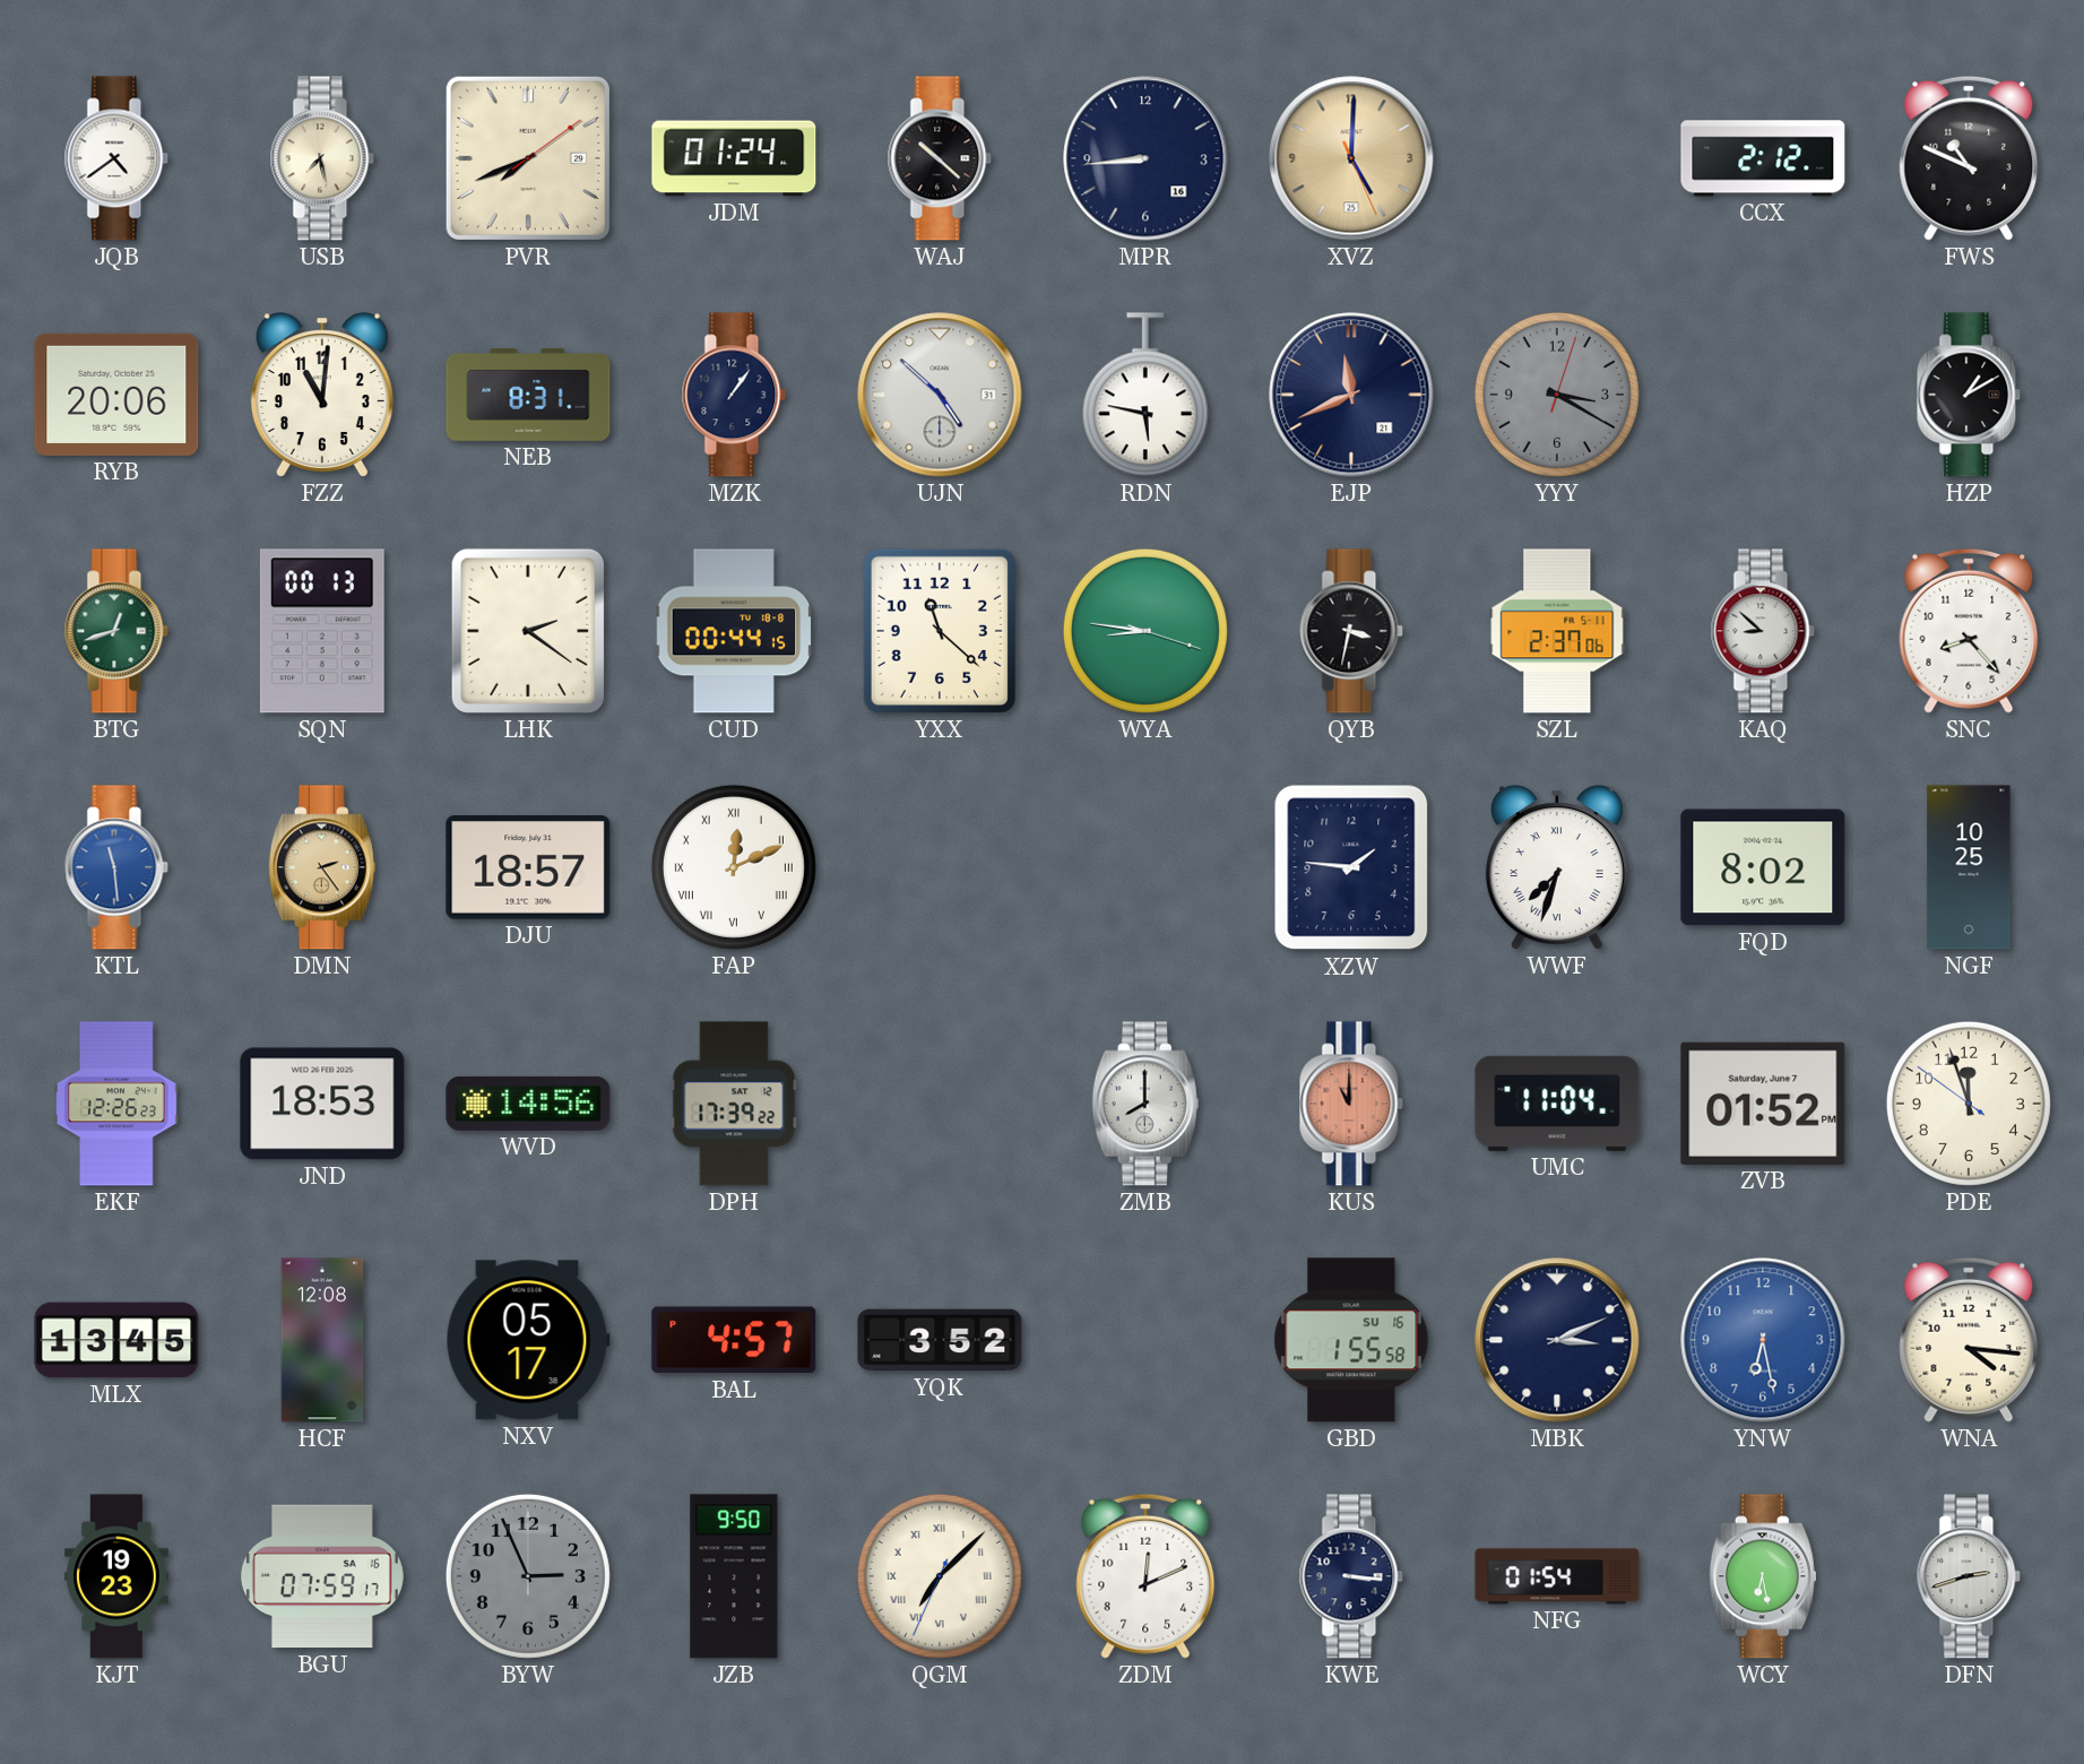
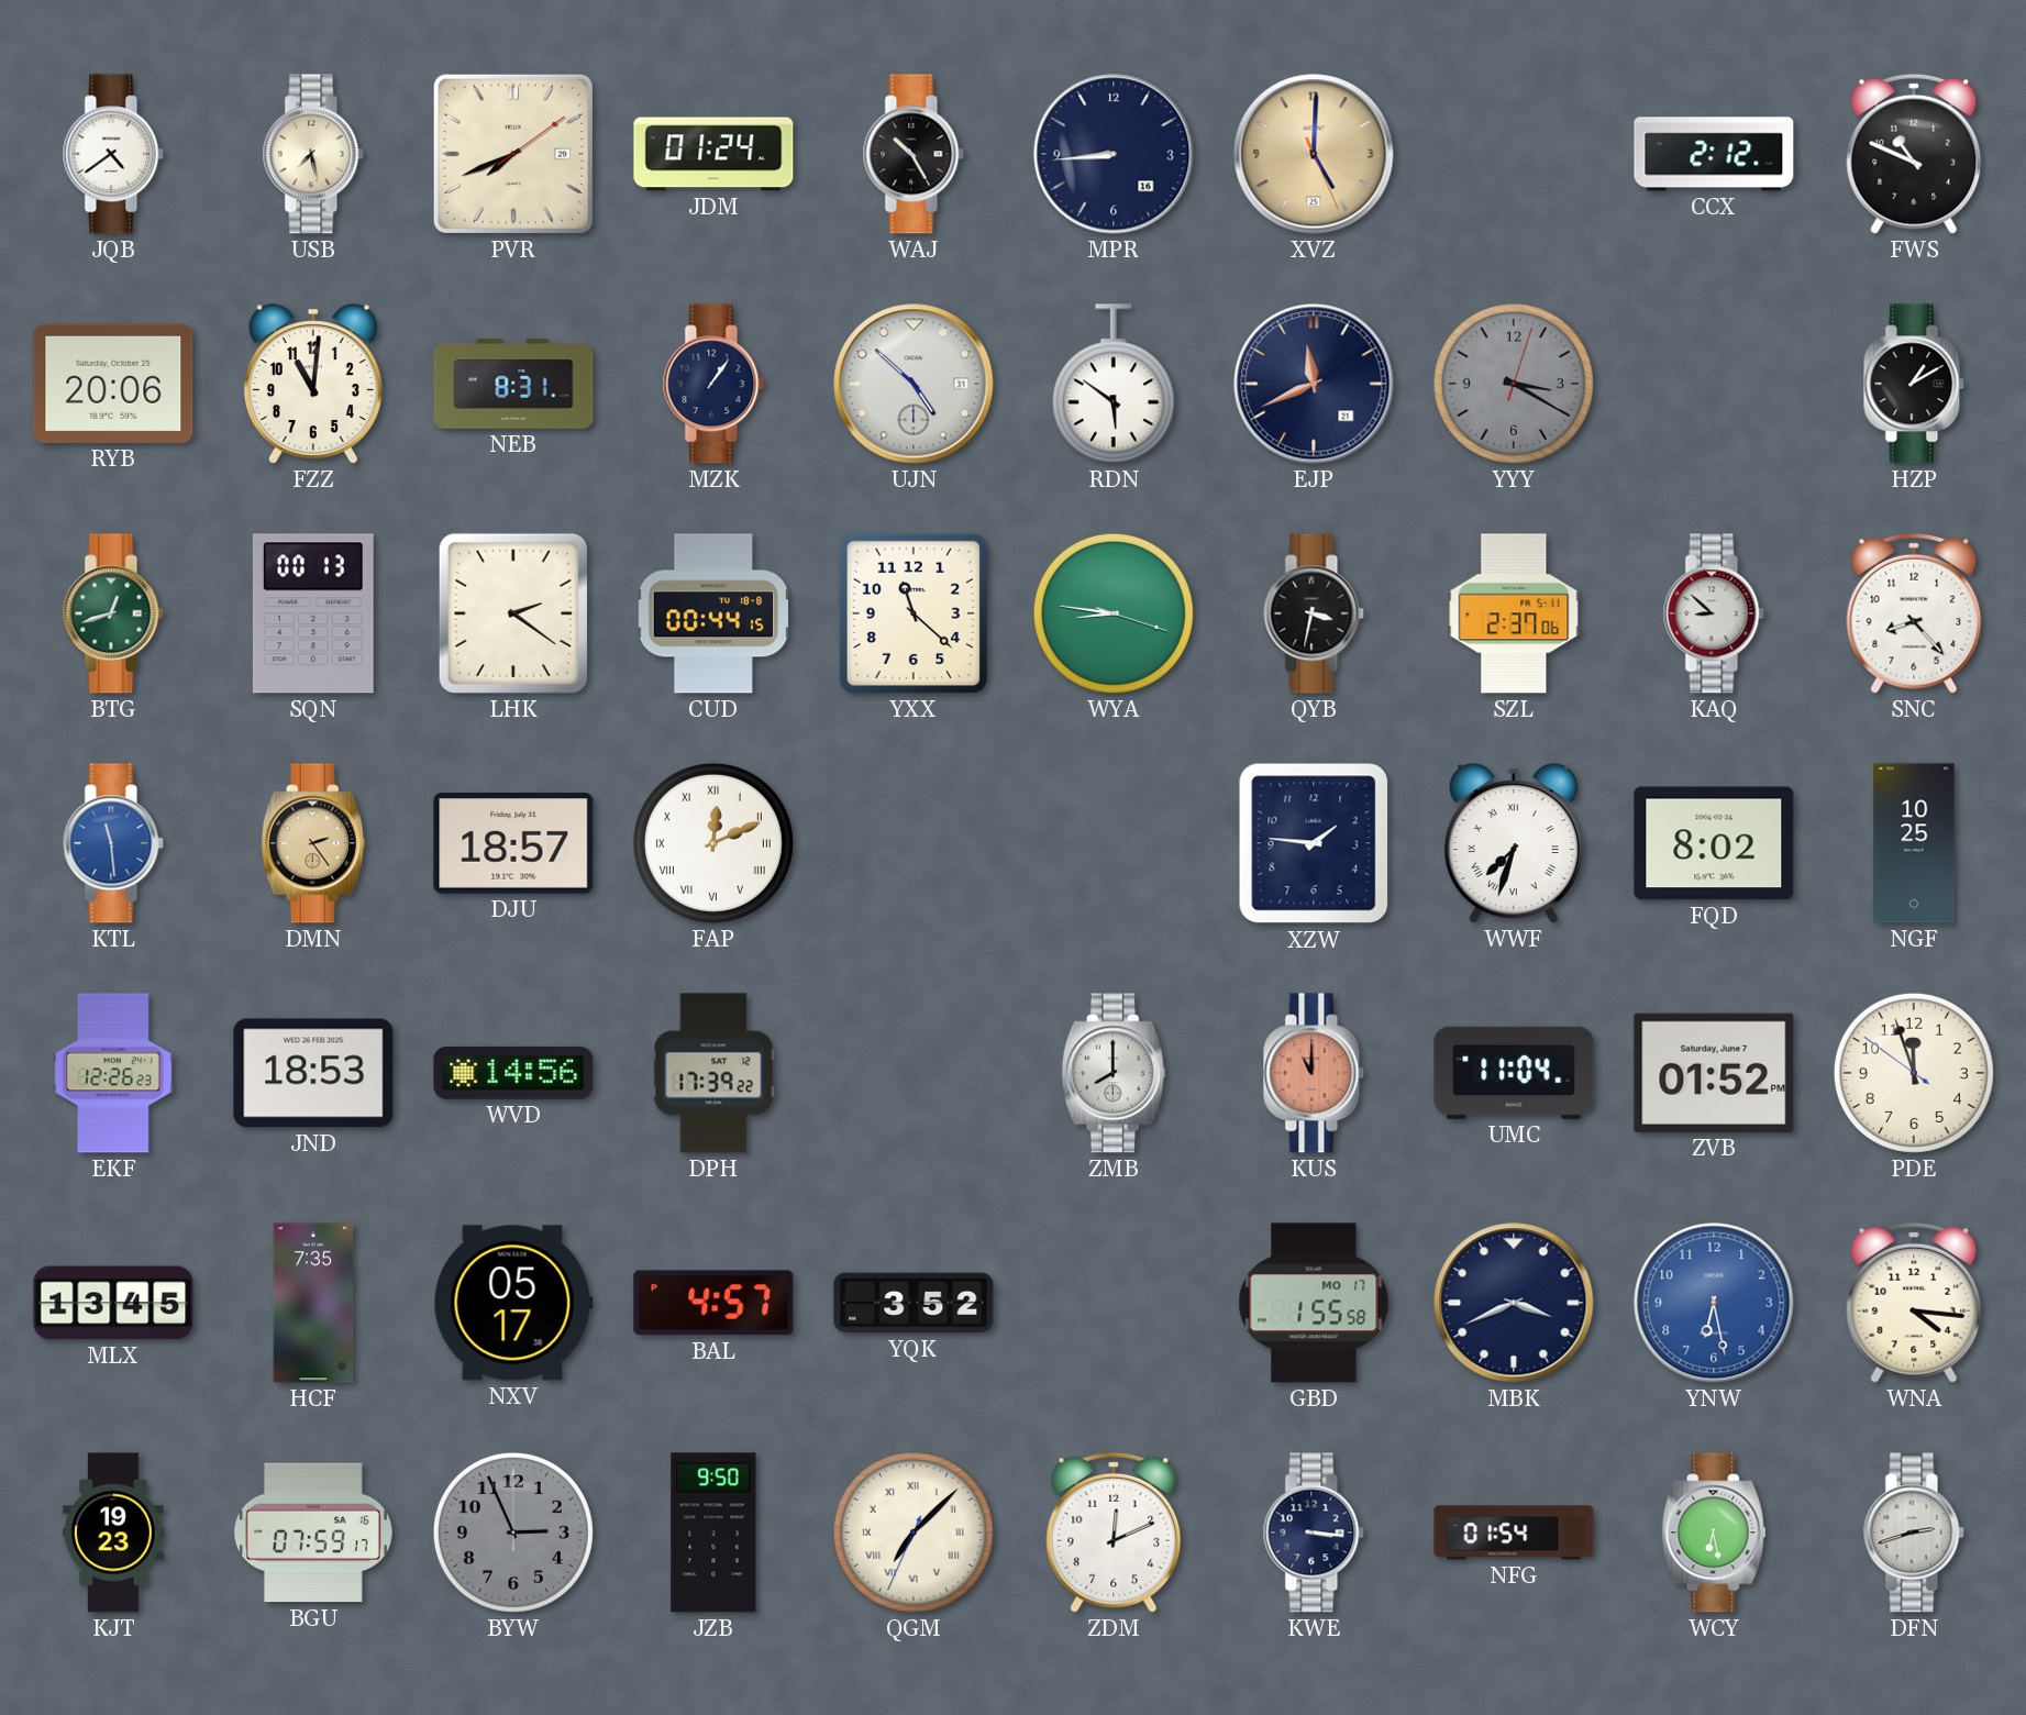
WAJ: 10:22 -> 10:25
RDN: 5:47 -> 5:51
HCF: 12:08 -> 7:35
GBD date: SU 16 -> MO 17
MBK: 3:11 -> 3:41
